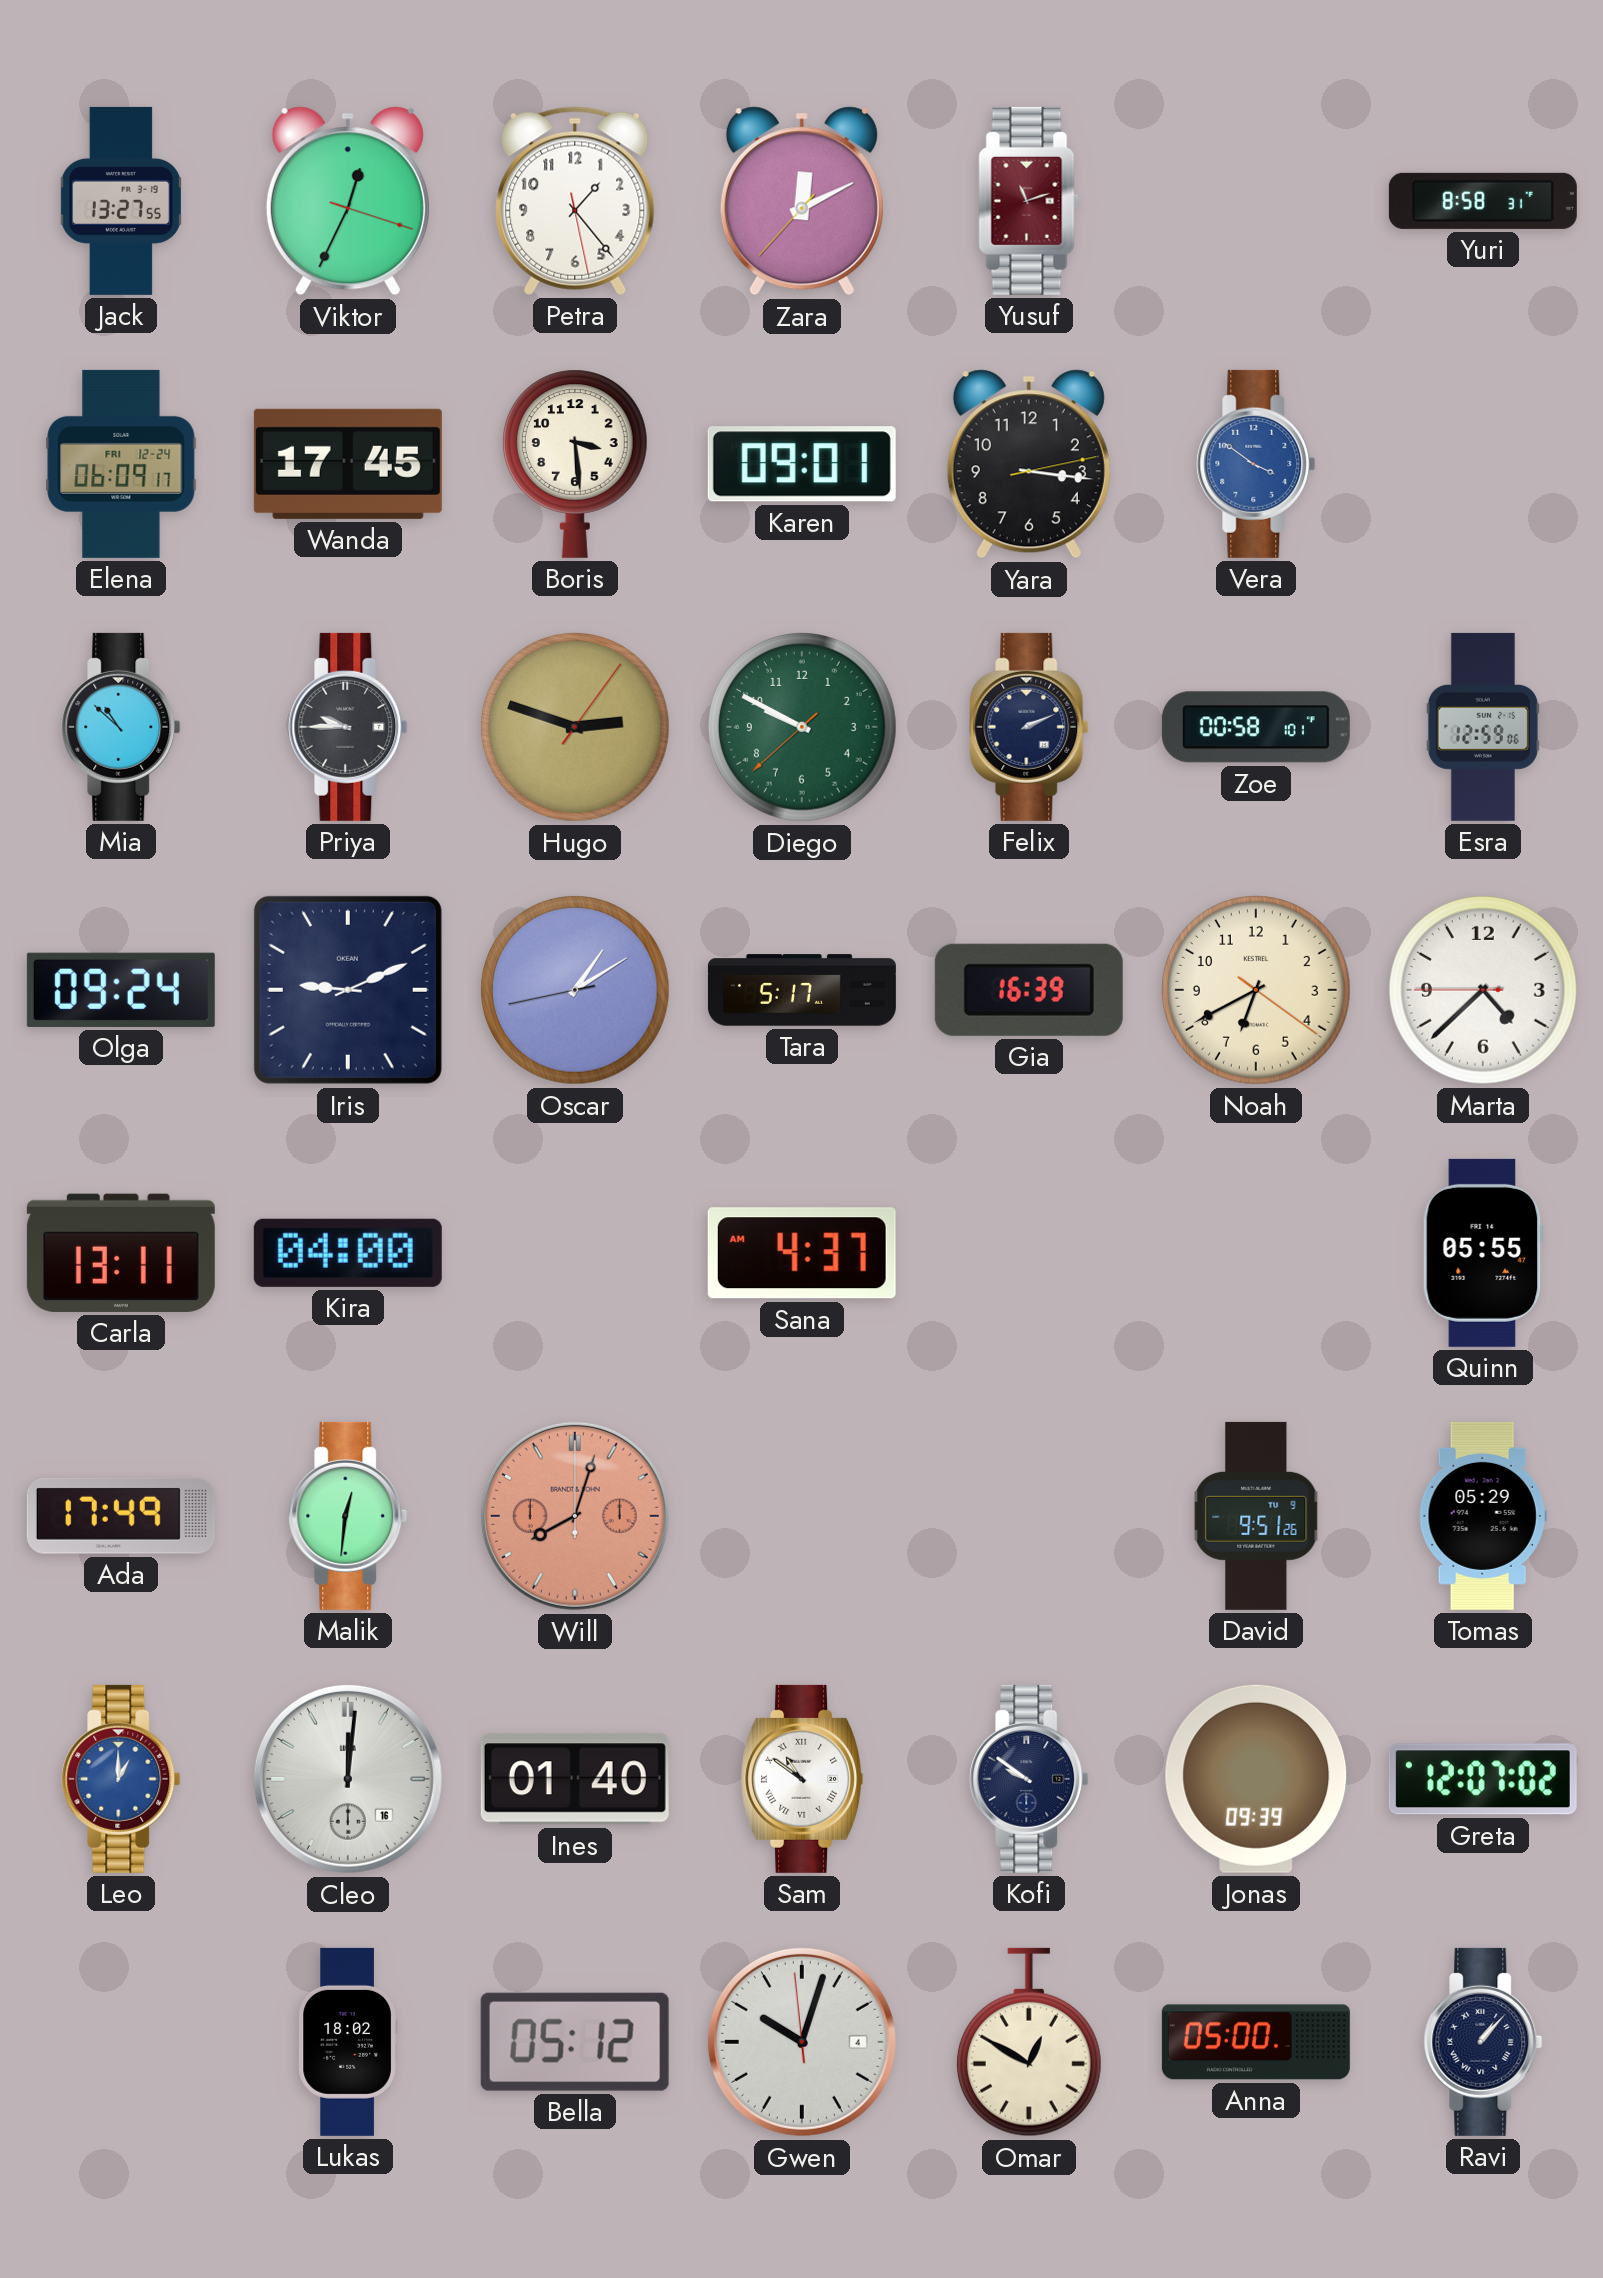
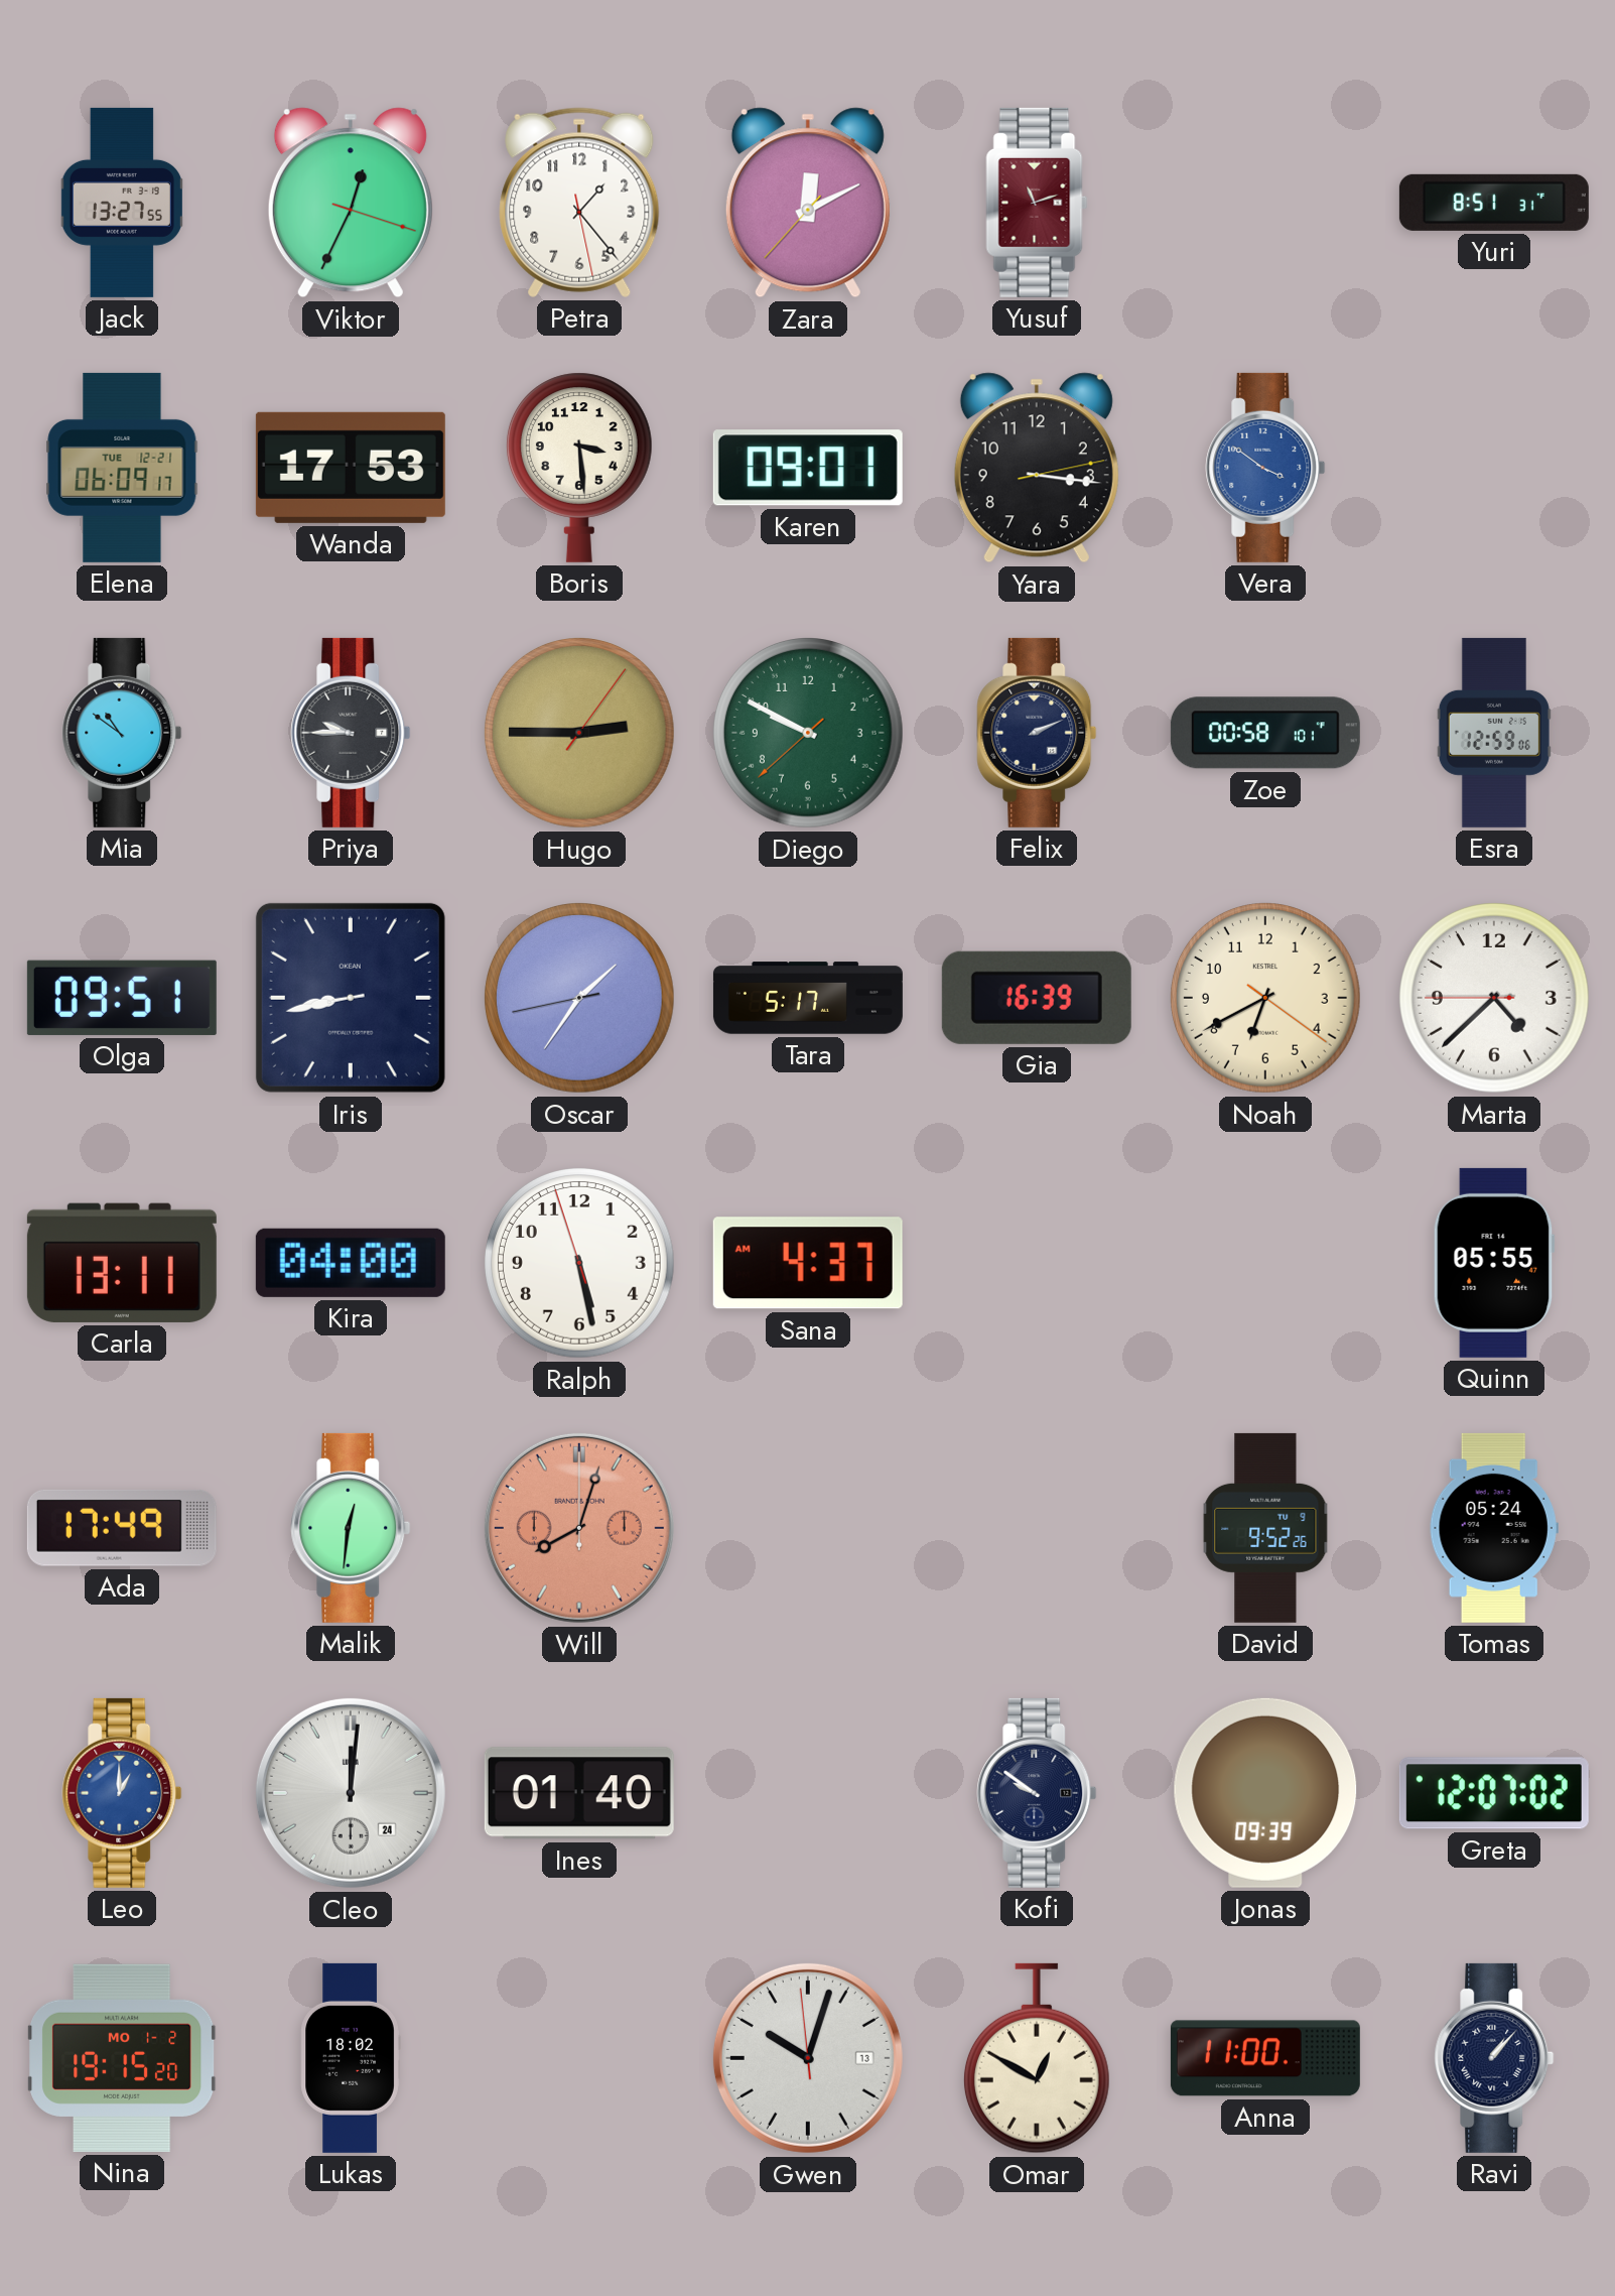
Yuri: 8:58 -> 8:51
Elena date: FRI 12-24 -> TUE 12-21
Wanda: 17:45 -> 17:53
Mia: 10:52 -> 10:51
Hugo: 2:48 -> 2:45
Olga: 09:24 -> 09:51
Iris: 9:11 -> 8:43
Oscar: 1:09 -> 1:35
Ralph: none -> 5:27
David: 9:51 -> 9:52
Tomas: 05:29 -> 05:24
Cleo date: 16 -> 24
Sam: 10:51 -> none
Nina: none -> 19:15
Bella: 05:12 -> none
Gwen date: 4 -> 13
Anna: 05:00 -> 11:00
